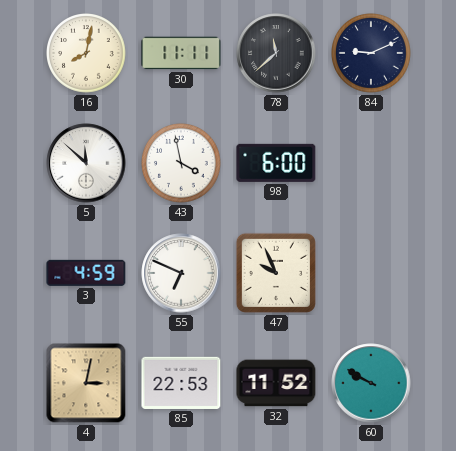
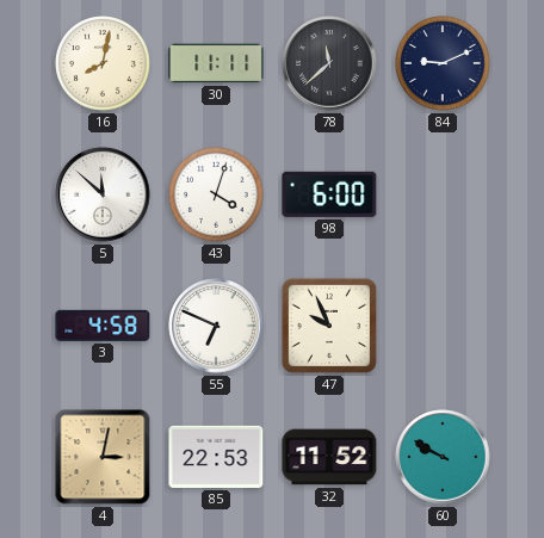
43: 3:58 -> 4:03
3: 4:59 -> 4:58
